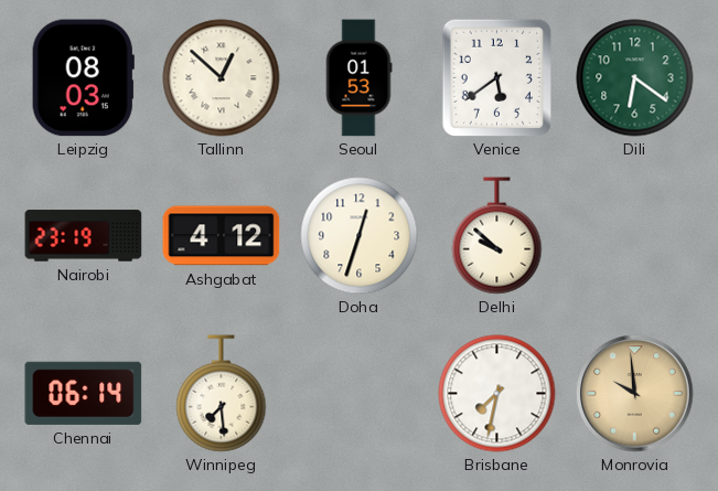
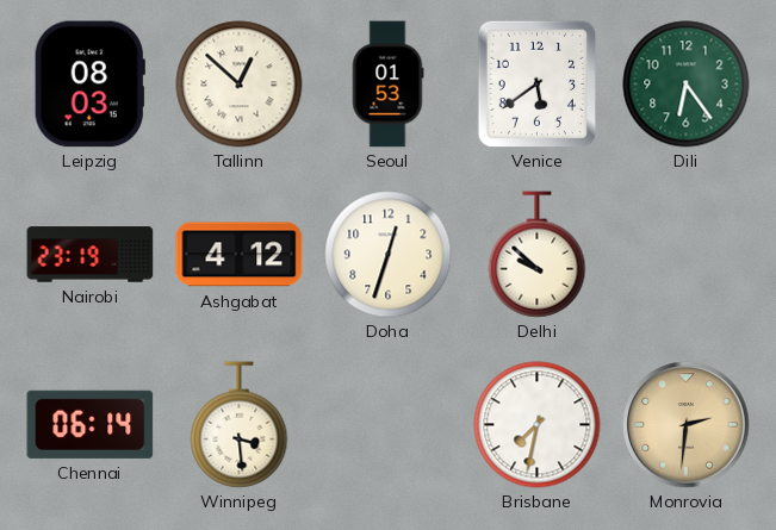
Dili: 6:21 -> 6:24
Winnipeg: 7:29 -> 3:29
Monrovia: 9:59 -> 2:31
